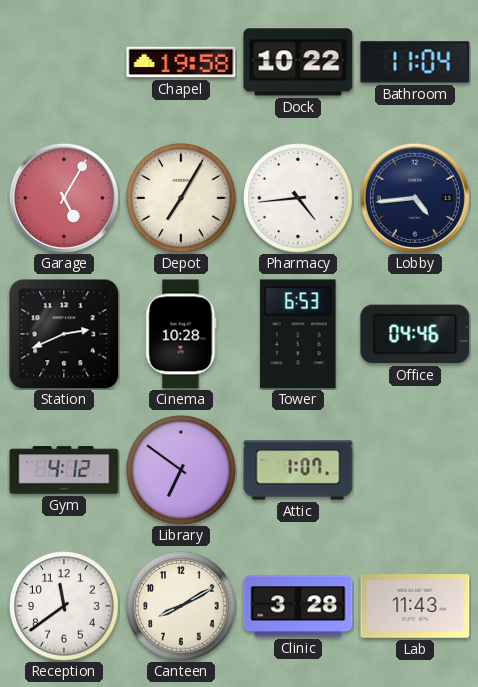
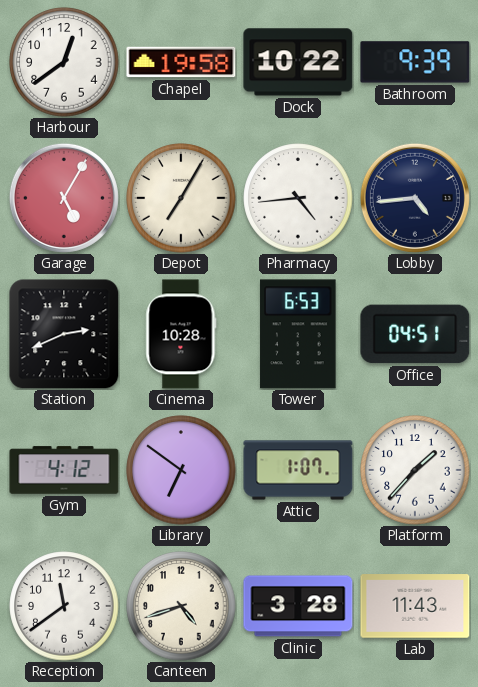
Harbour: none -> 12:39
Bathroom: 11:04 -> 9:39
Office: 04:46 -> 04:51
Platform: none -> 1:37
Canteen: 8:10 -> 4:42
